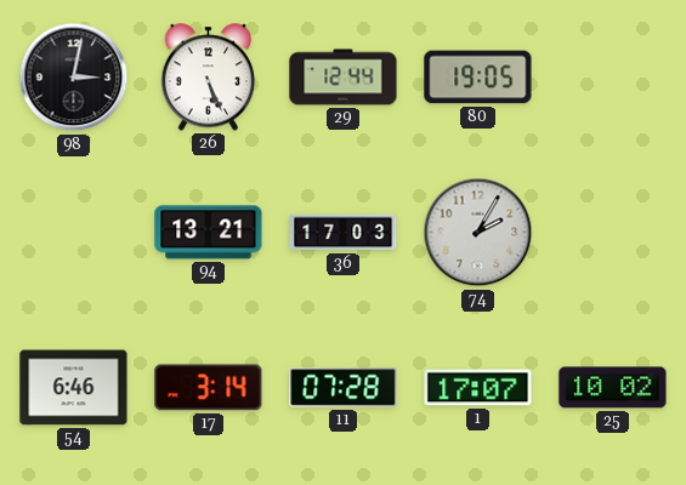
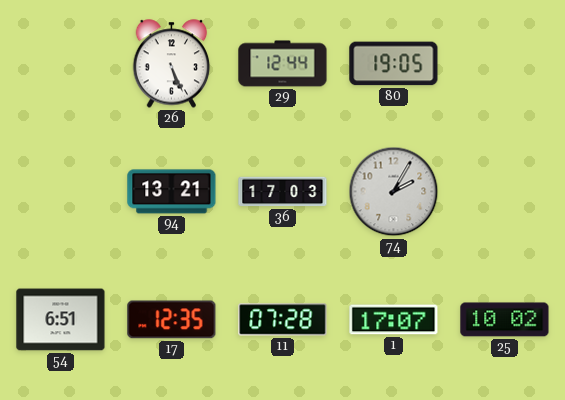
98: 3:02 -> none
54: 6:46 -> 6:51
17: 3:14 -> 12:35
